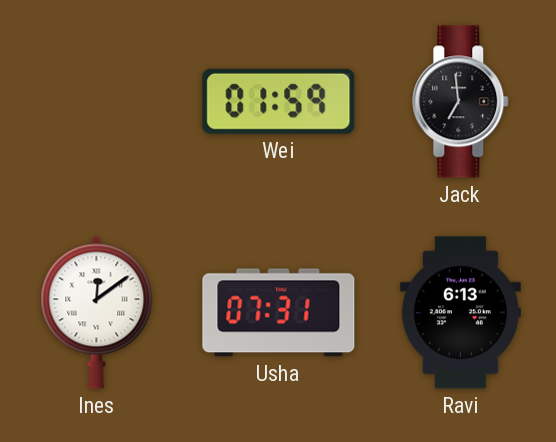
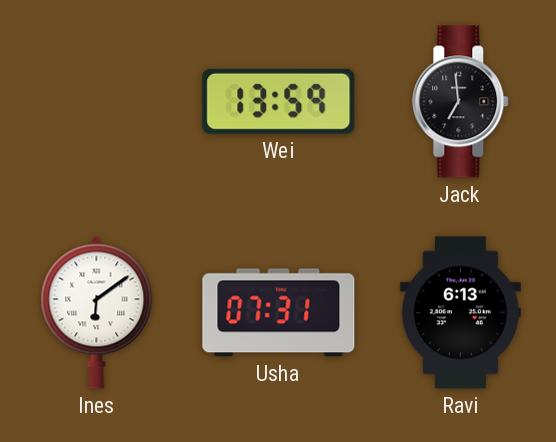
Wei: 01:59 -> 13:59
Ines: 12:09 -> 6:09
